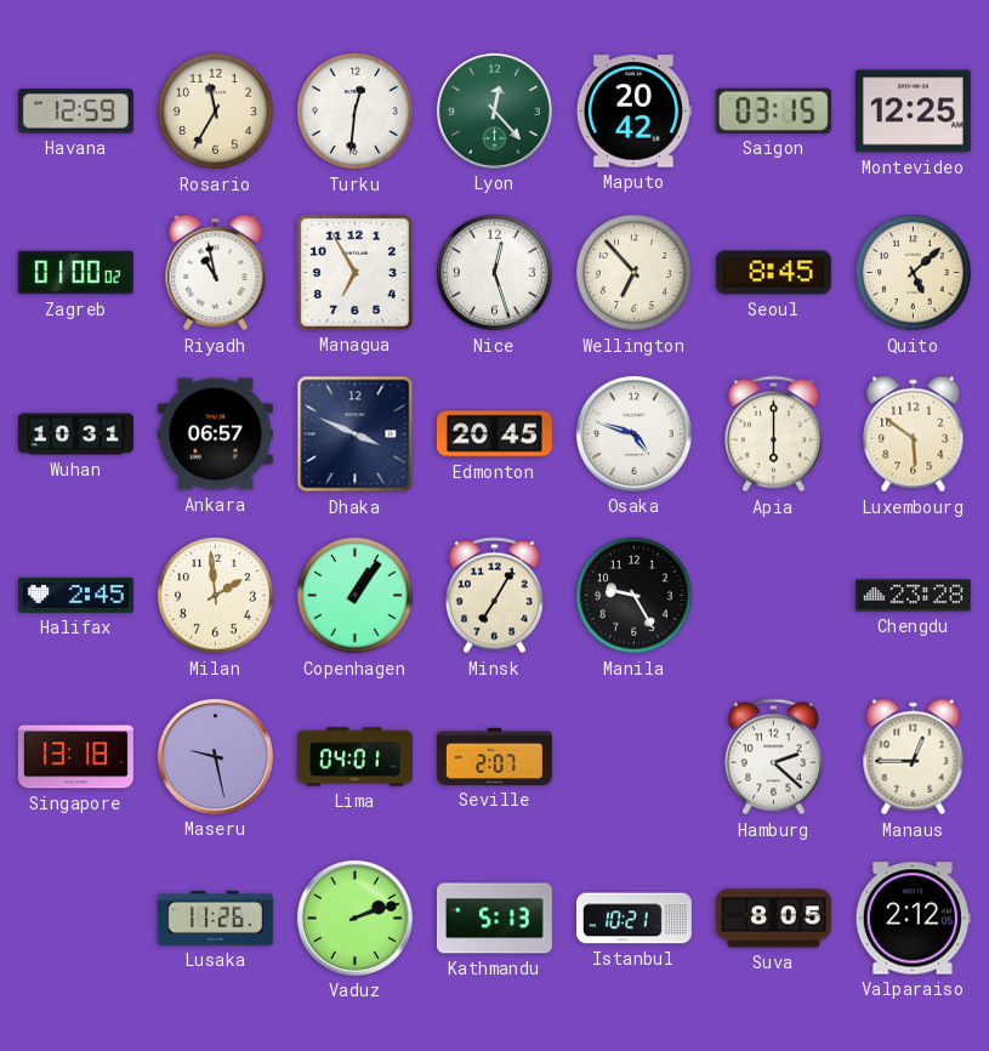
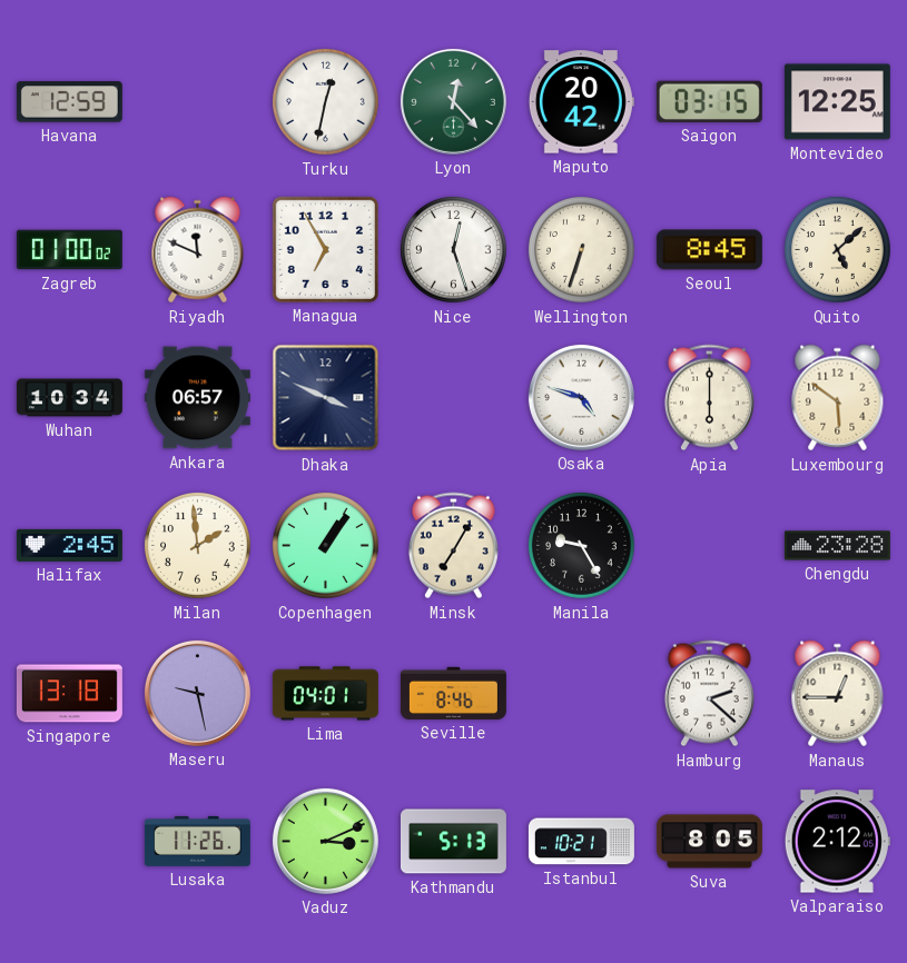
Rosario: 11:35 -> none
Turku: 12:31 -> 12:32
Riyadh: 10:58 -> 11:49
Wellington: 6:53 -> 6:33
Wuhan: 10:31 -> 10:34
Edmonton: 20:45 -> none
Seville: 2:07 -> 8:46
Vaduz: 2:12 -> 3:11
